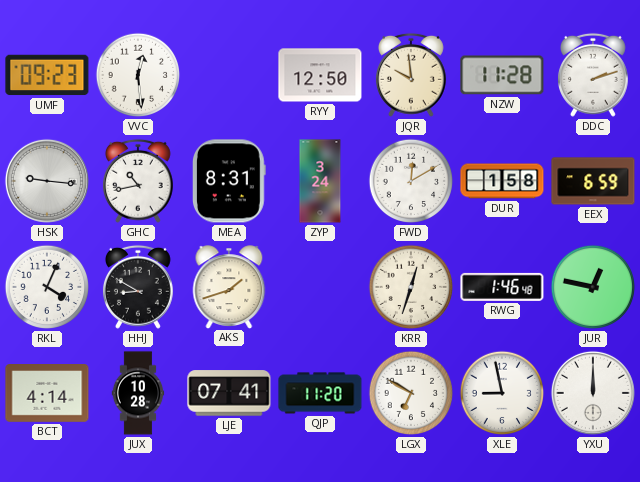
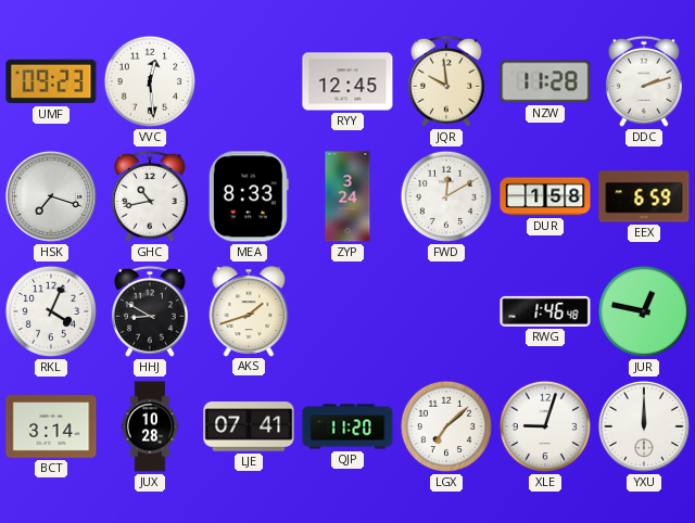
RYY: 12:50 -> 12:45
HSK: 9:16 -> 7:18
MEA: 8:31 -> 8:33
KRR: 12:33 -> none
BCT: 4:14 -> 3:14
LGX: 6:50 -> 7:08
XLE: 8:58 -> 9:03
